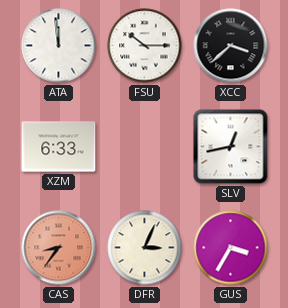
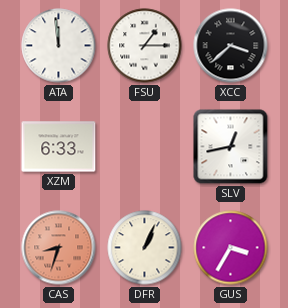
FSU: 10:15 -> 1:15
CAS: 8:36 -> 8:33
DFR: 3:04 -> 1:04
